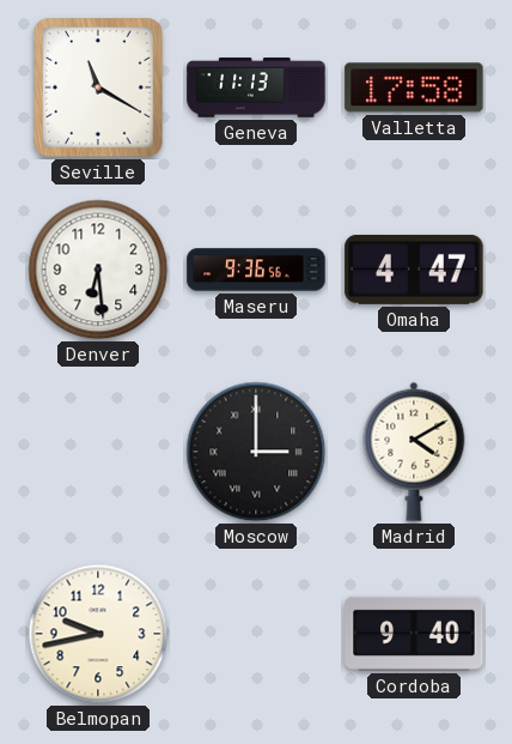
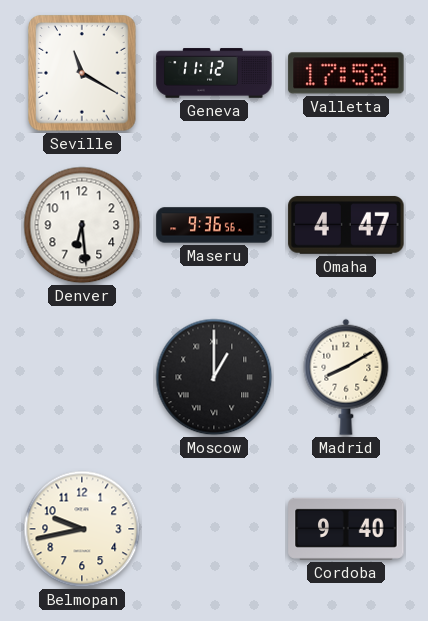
Geneva: 11:13 -> 11:12
Moscow: 3:00 -> 1:00
Madrid: 4:10 -> 8:10
